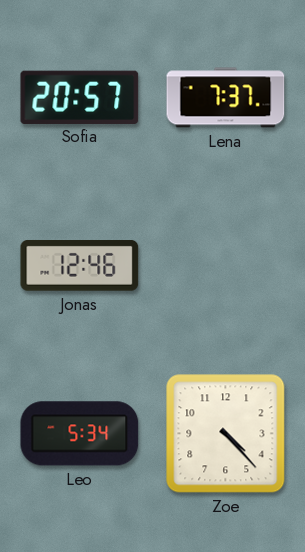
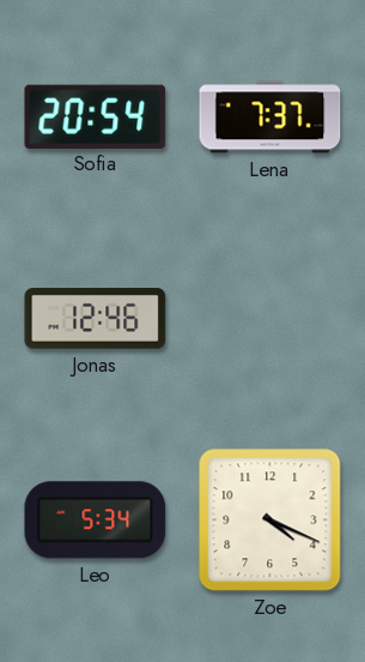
Sofia: 20:57 -> 20:54
Zoe: 4:23 -> 4:19
